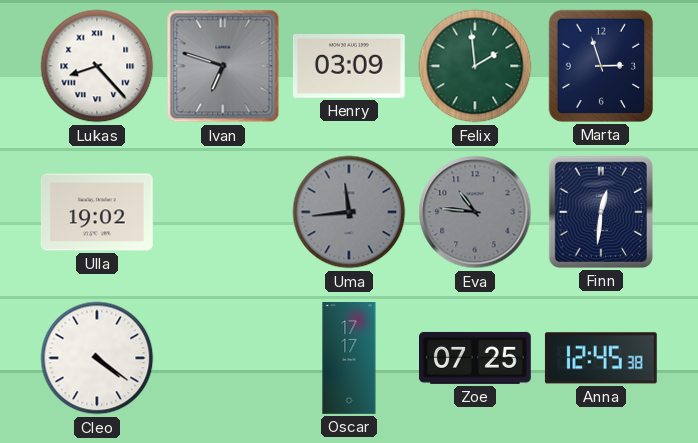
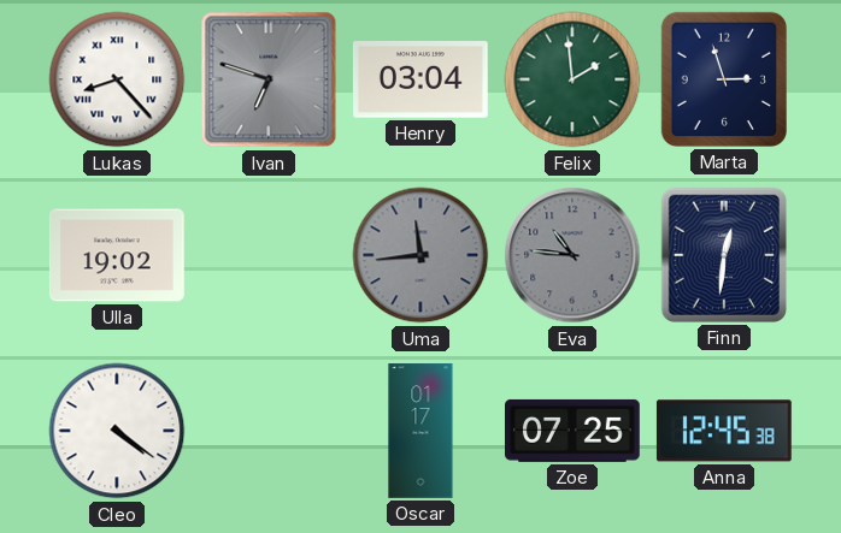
Henry: 03:09 -> 03:04
Oscar: 17:17 -> 01:17
